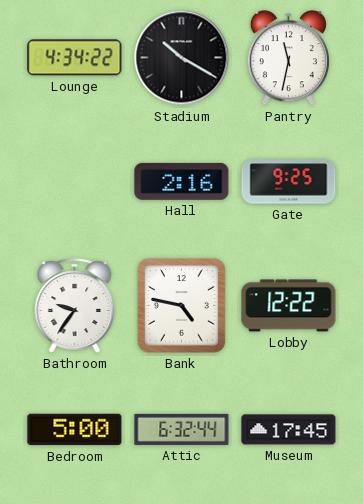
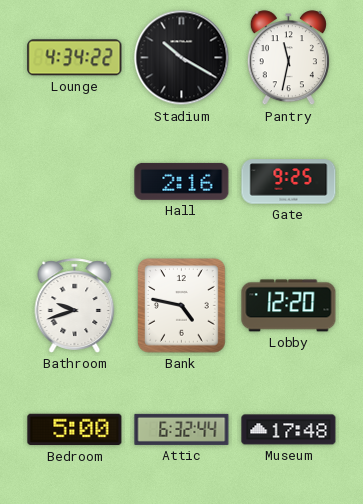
Bathroom: 9:36 -> 9:42
Lobby: 12:22 -> 12:20
Museum: 17:45 -> 17:48
